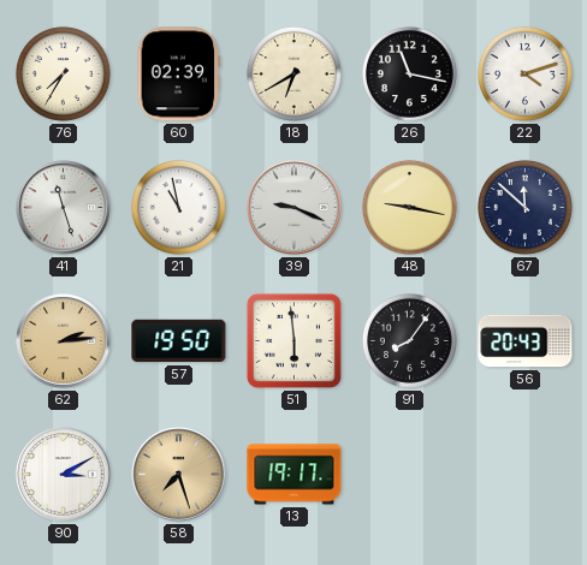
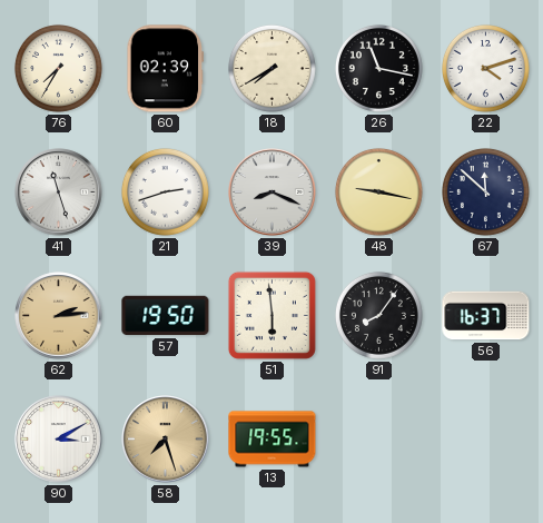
18: 6:40 -> 7:40
21: 10:58 -> 2:42
39: 9:19 -> 8:19
56: 20:43 -> 16:37
13: 19:17 -> 19:55
